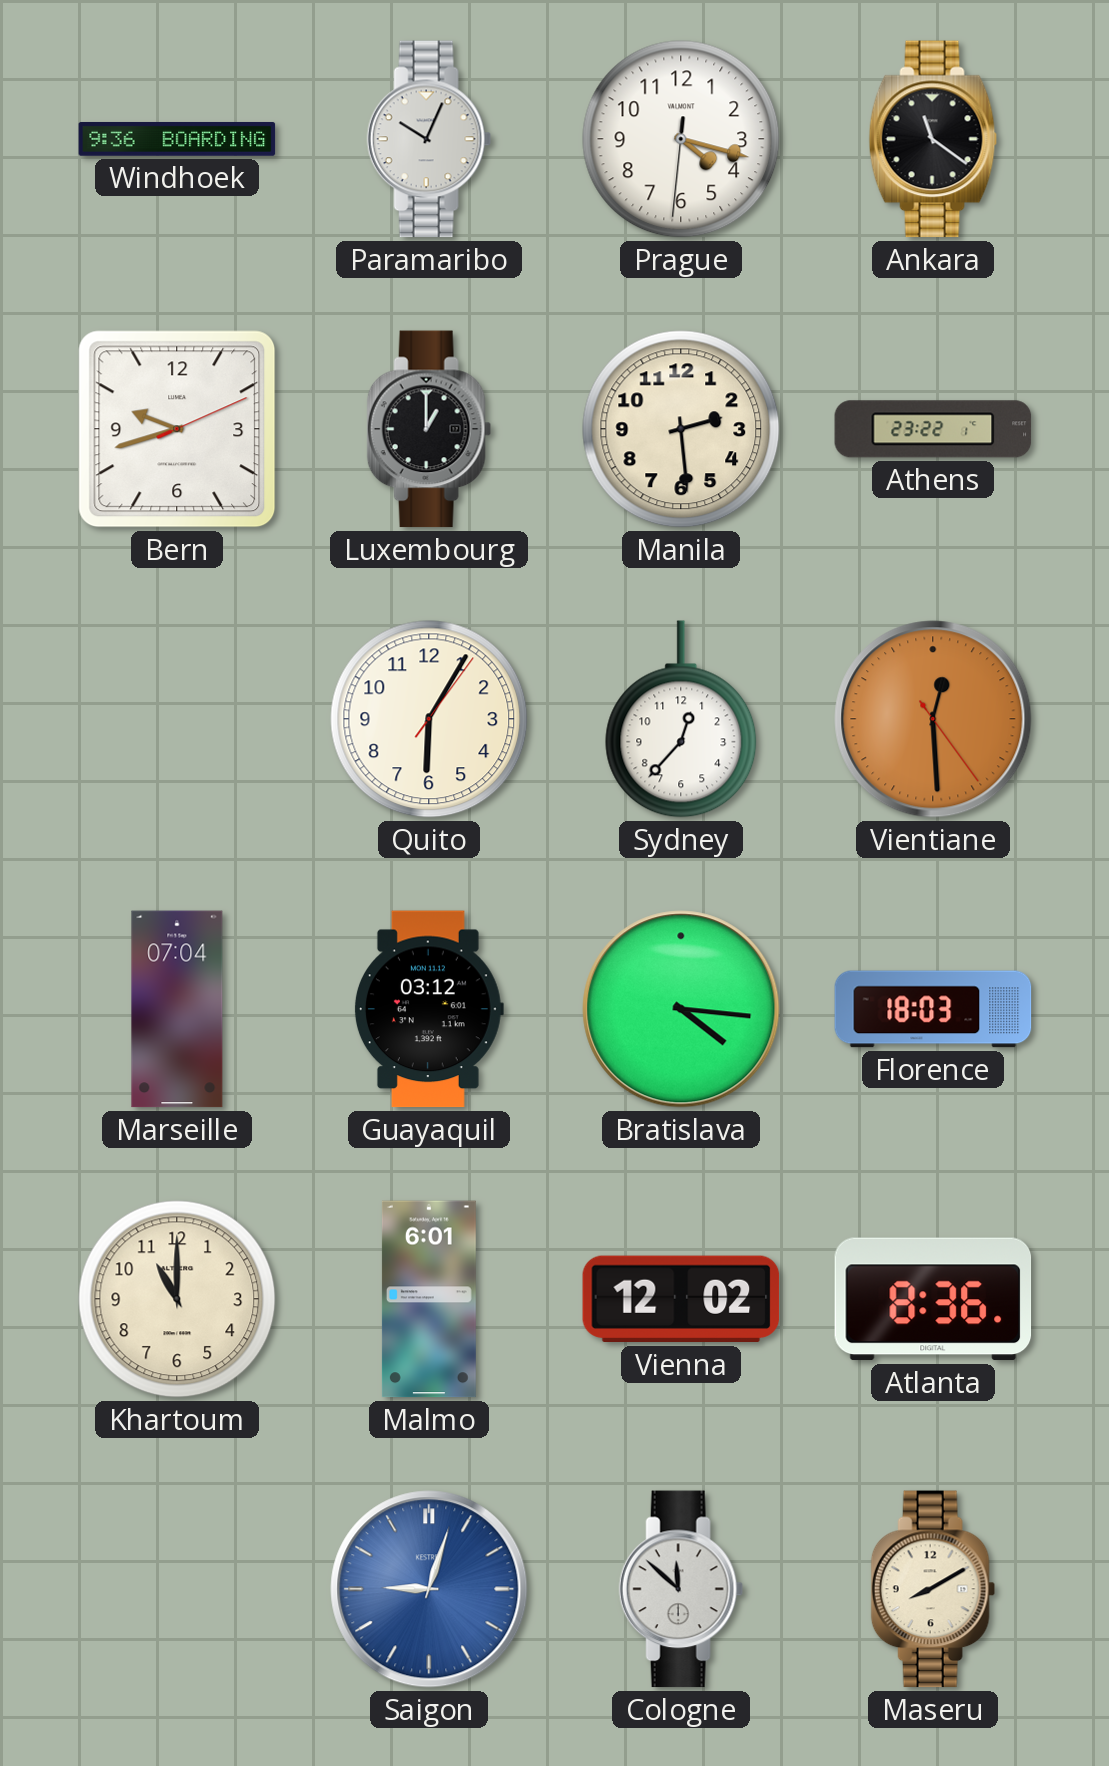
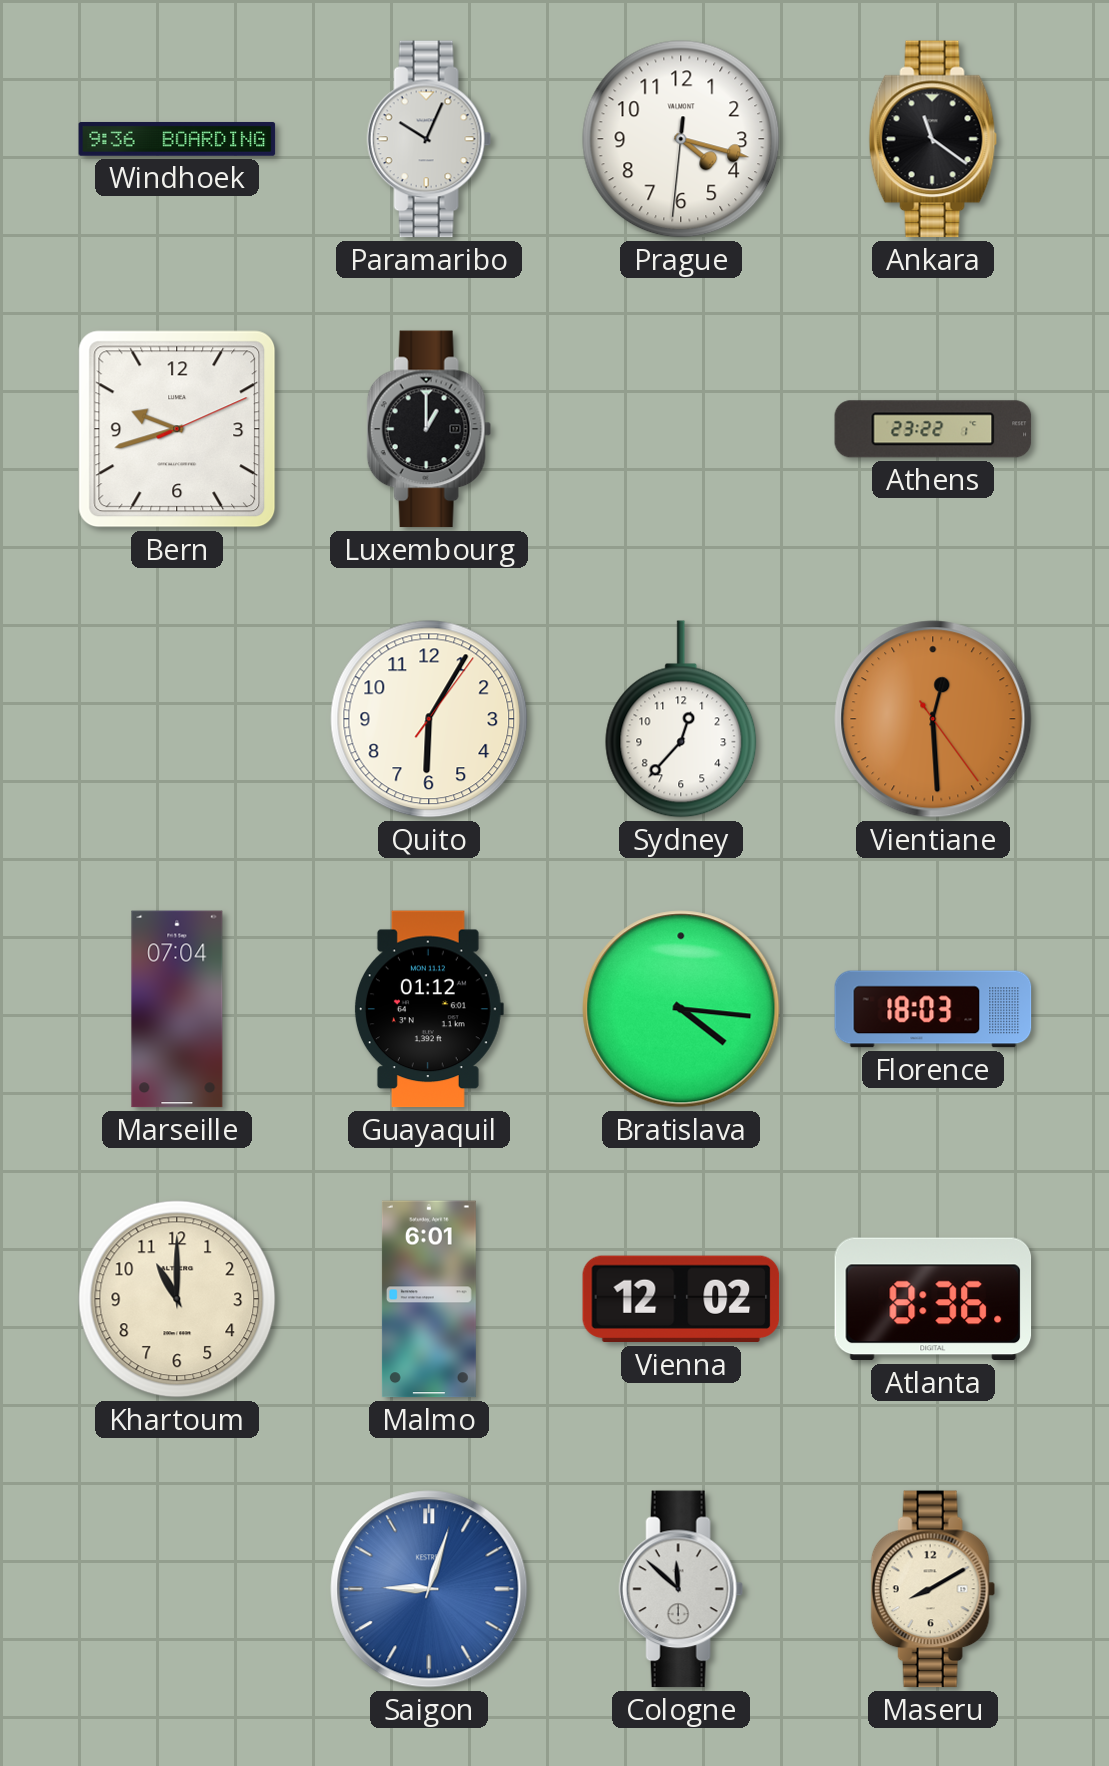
Manila: 2:29 -> none
Guayaquil: 03:12 -> 01:12
